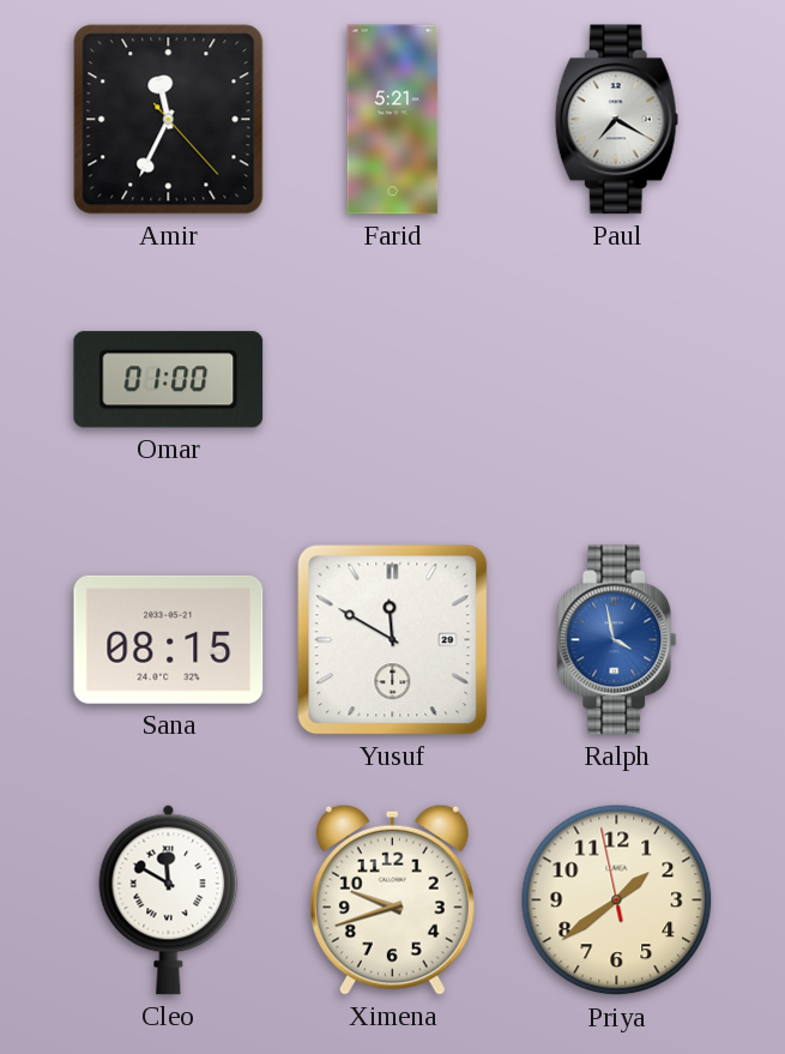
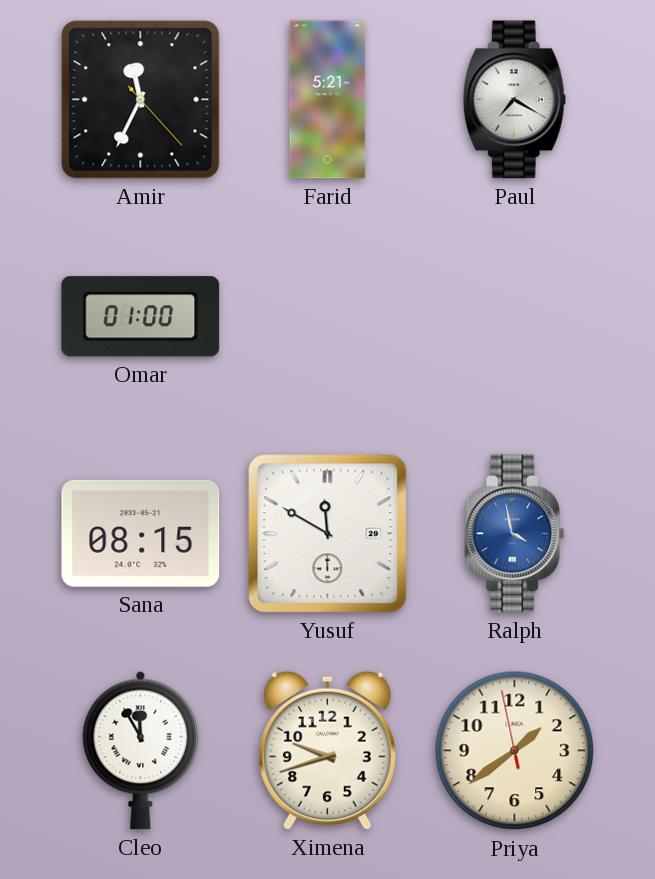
Cleo: 11:50 -> 11:55
